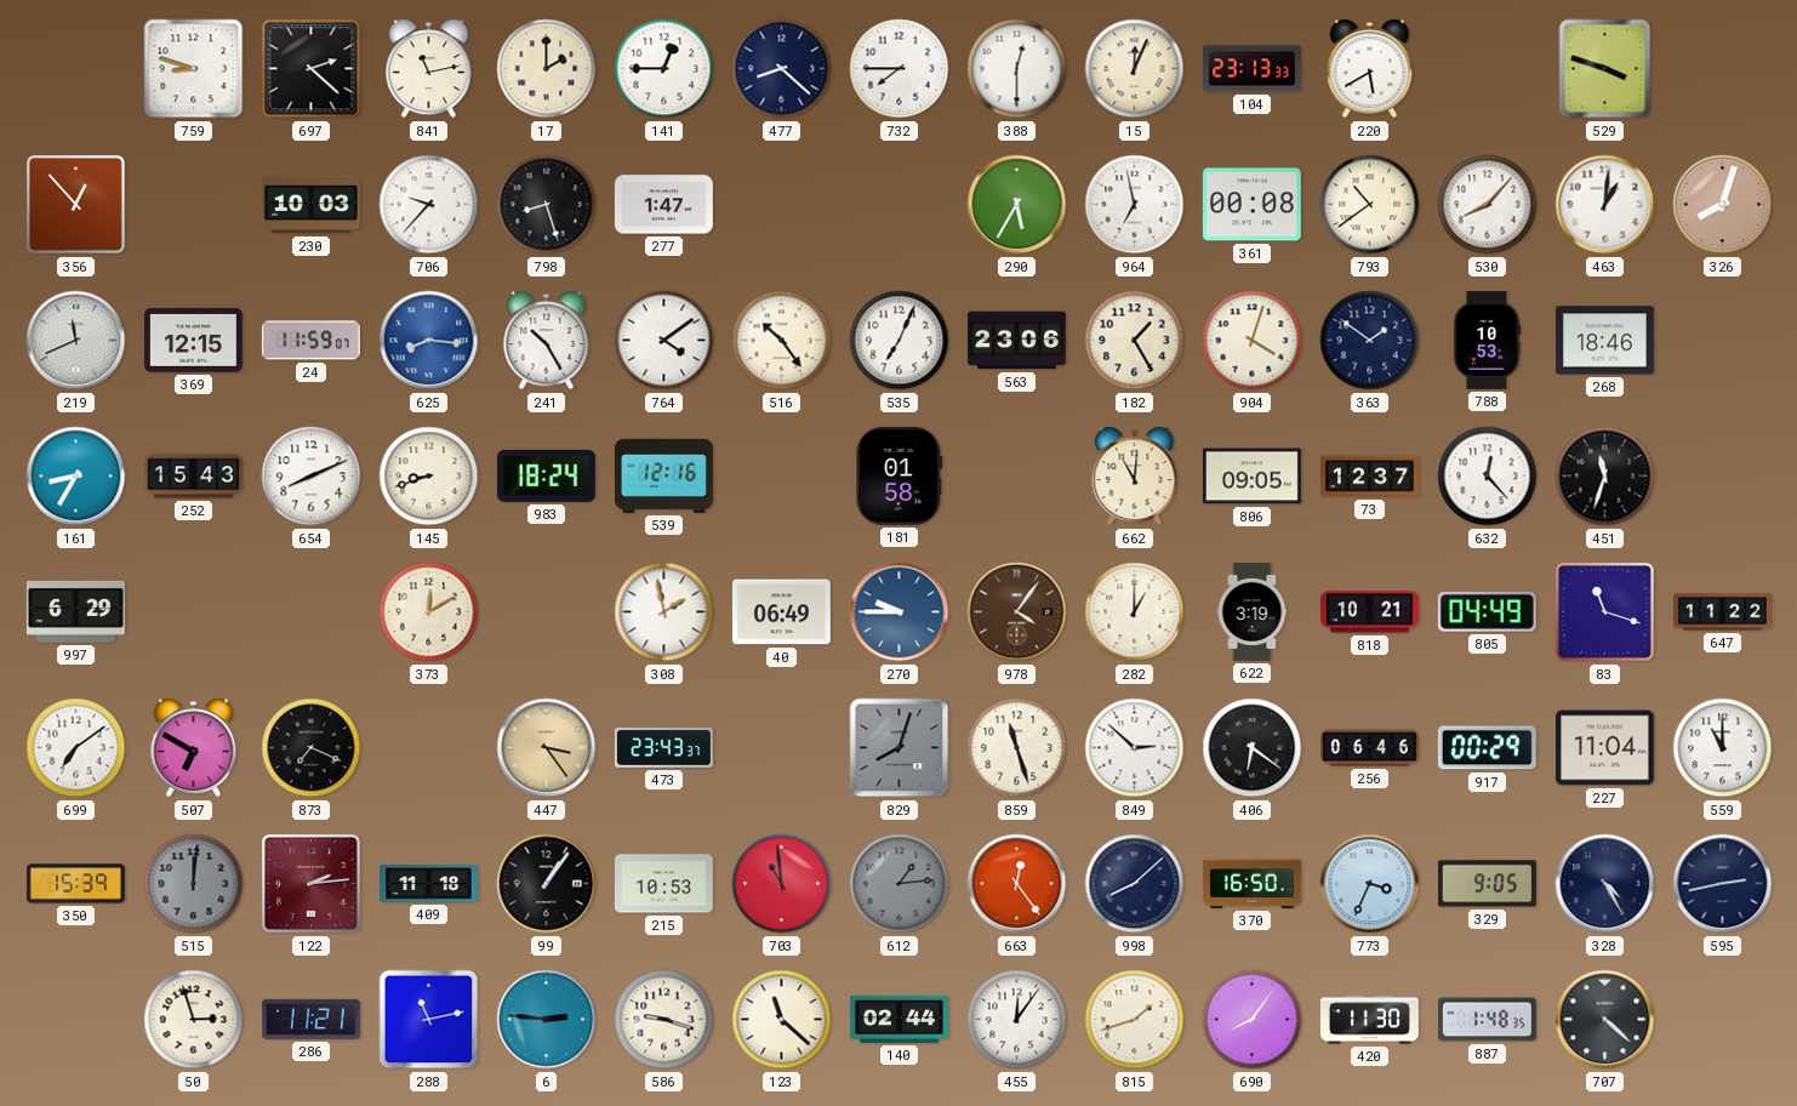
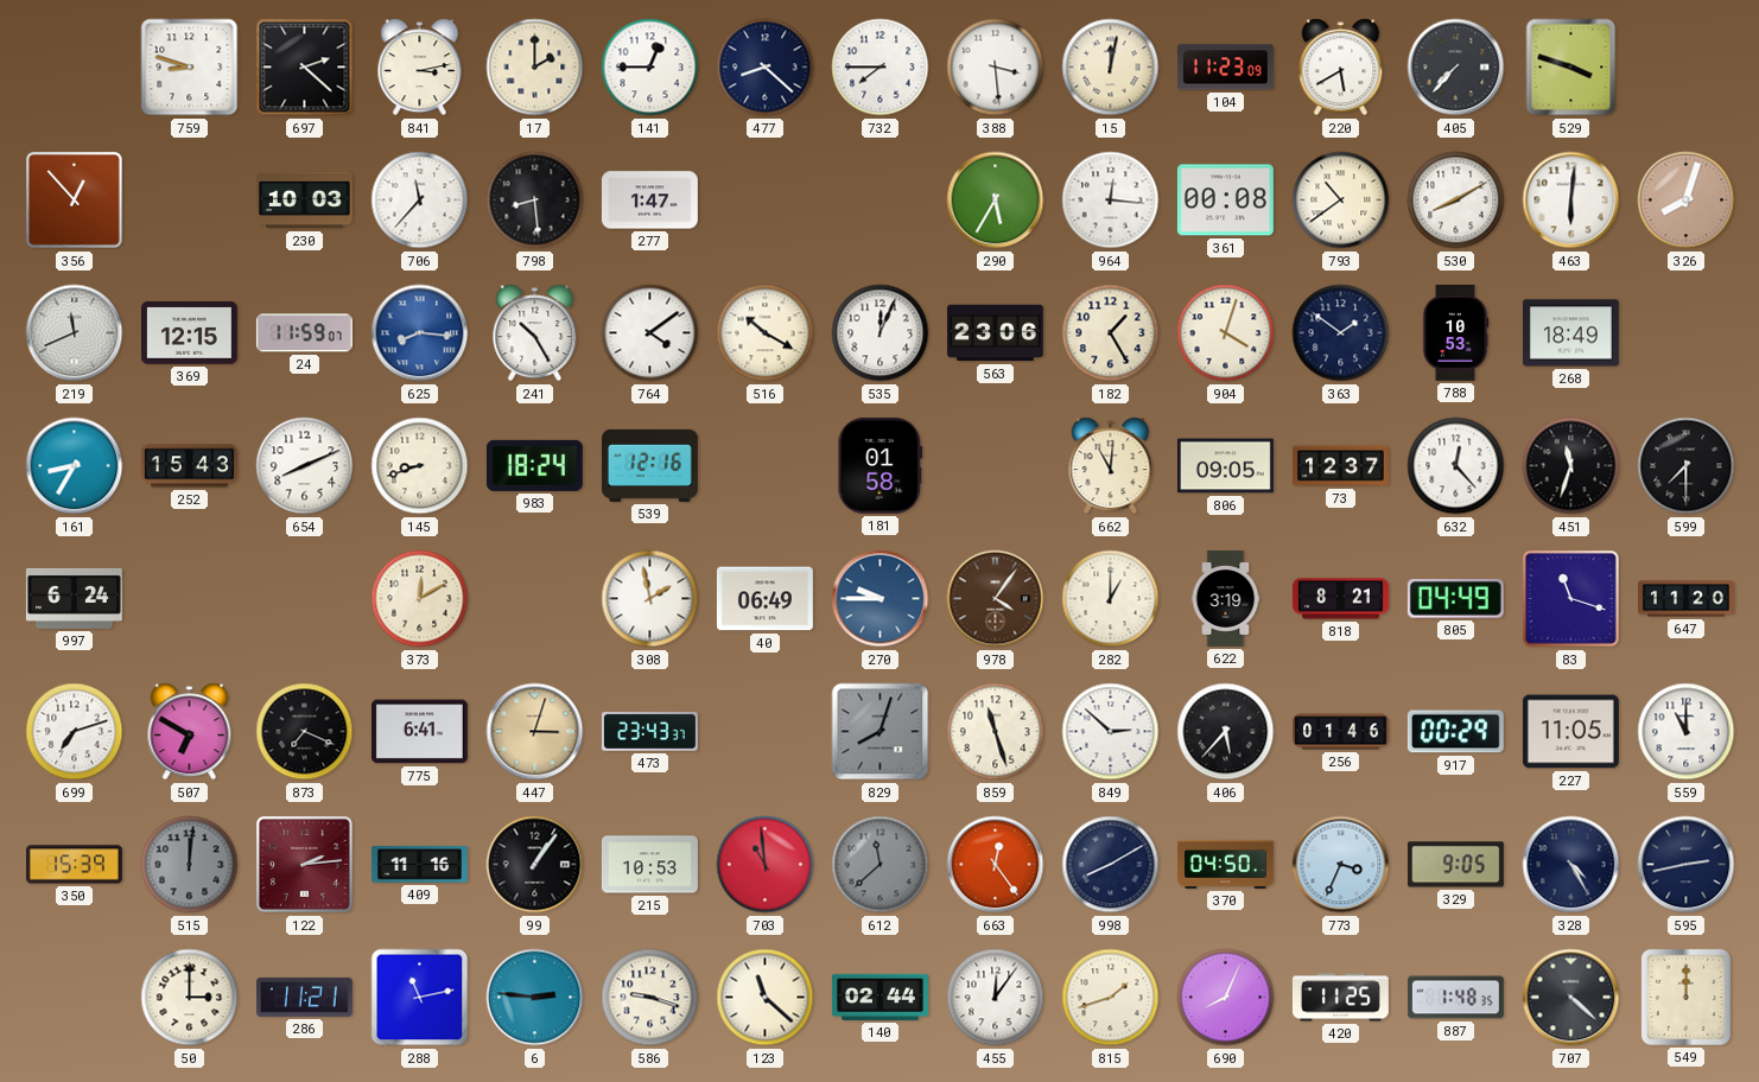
841: 11:13 -> 3:13
388: 12:30 -> 3:29
15: 12:04 -> 12:02
104: 23:13 -> 11:23
405: none -> 7:37
706: 9:37 -> 11:37
798: 8:27 -> 8:29
964: 6:58 -> 12:16
530: 8:07 -> 8:10
463: 1:01 -> 6:01
516: 10:24 -> 10:20
535: 7:04 -> 12:04
268: 18:46 -> 18:49
599: none -> 7:30
997: 6:29 -> 6:24
818: 10:21 -> 8:21
647: 11:22 -> 11:20
699: 7:09 -> 7:12
775: none -> 6:41
447: 3:24 -> 3:03
406: 6:21 -> 5:37
256: 06:46 -> 01:46
227: 11:04 -> 11:05
409: 11:18 -> 11:16
612: 1:14 -> 11:38
998: 8:08 -> 8:10
370: 16:50 -> 04:50
50: 2:57 -> 3:00
690: 8:06 -> 8:04
420: 11:30 -> 11:25
549: none -> 12:00
